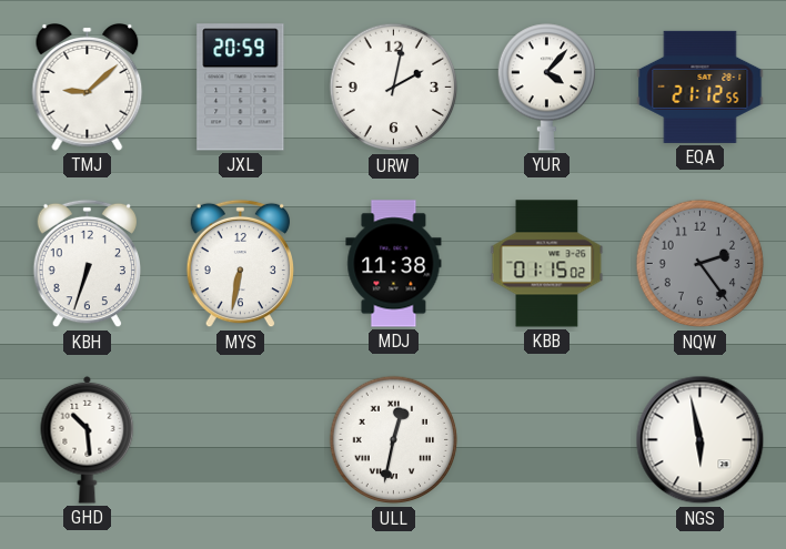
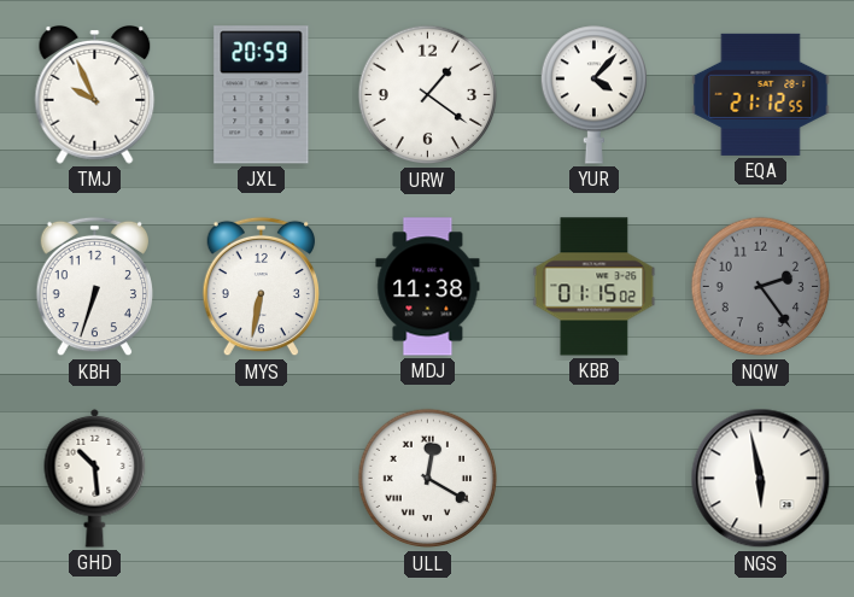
TMJ: 9:08 -> 9:56
URW: 2:02 -> 1:21
ULL: 12:32 -> 12:20
